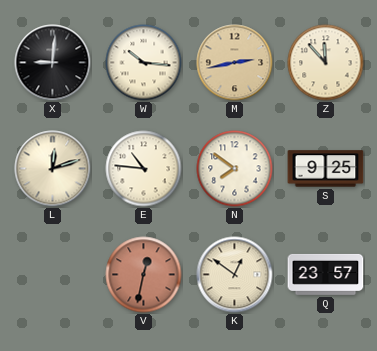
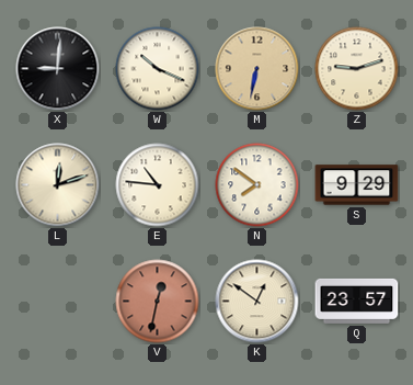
W: 10:16 -> 10:19
M: 2:43 -> 6:32
Z: 11:53 -> 9:12
S: 9:25 -> 9:29
